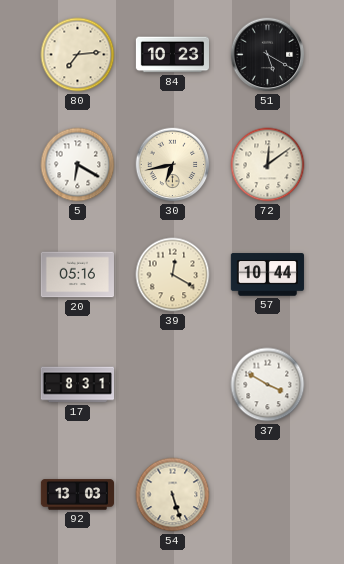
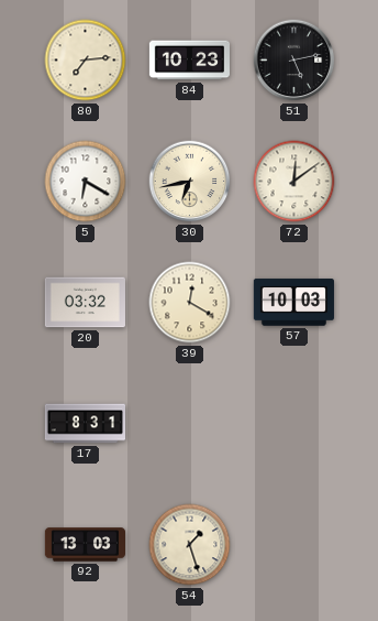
51: 5:20 -> 5:13
20: 05:16 -> 03:32
57: 10:44 -> 10:03
37: 3:50 -> none
54: 5:27 -> 1:27
